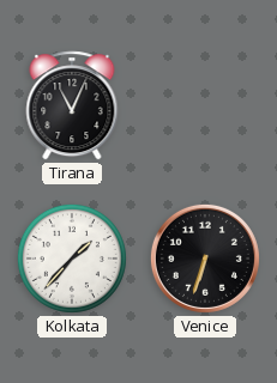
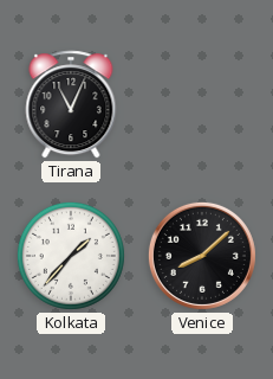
Venice: 6:33 -> 8:08
